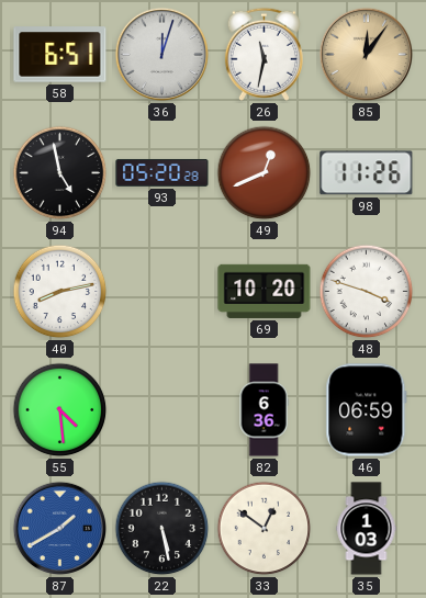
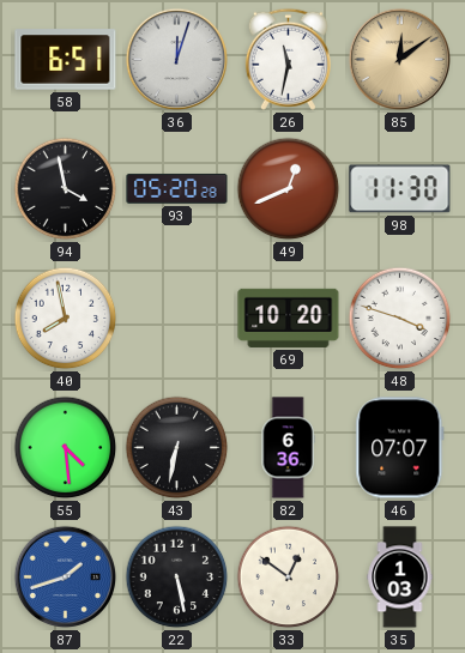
85: 12:06 -> 12:09
94: 4:58 -> 3:58
98: 11:26 -> 11:30
40: 8:13 -> 7:58
43: none -> 6:32
46: 06:59 -> 07:07
87: 1:40 -> 1:42
